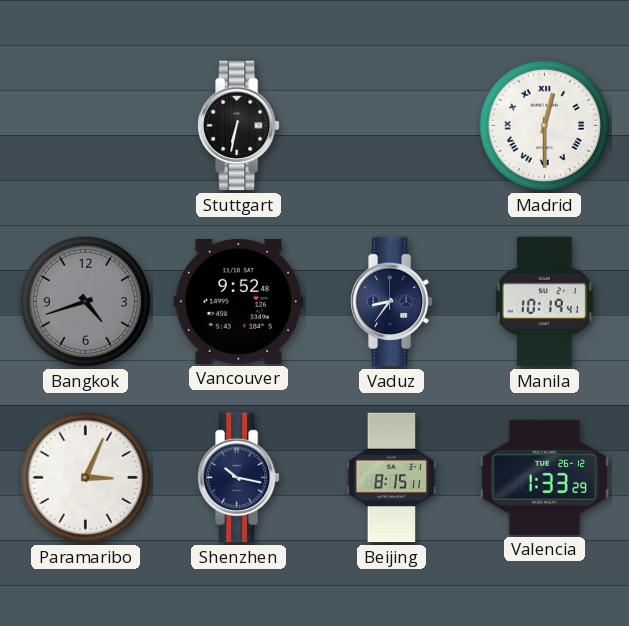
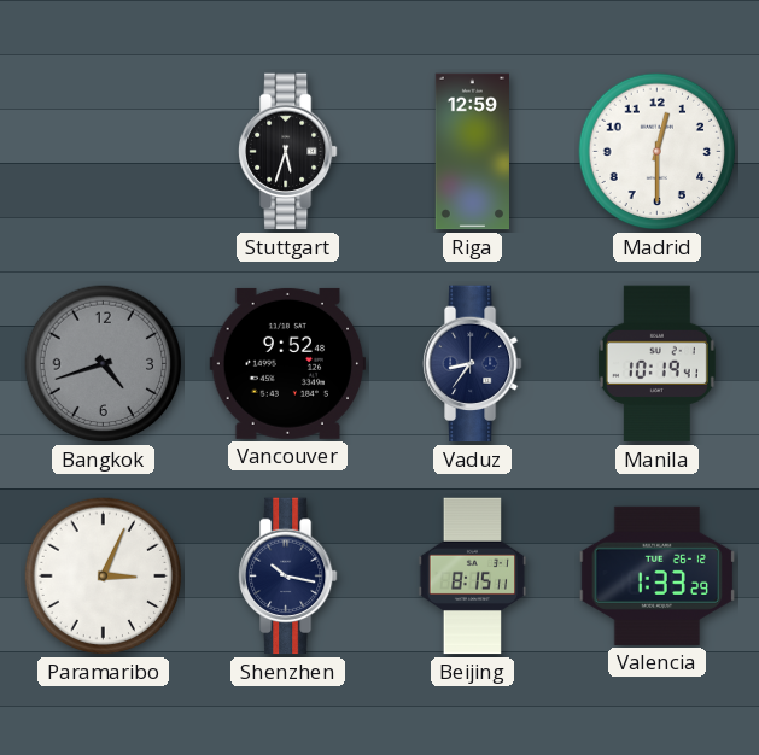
Stuttgart: 6:32 -> 5:33
Riga: none -> 12:59
Madrid numerals: Roman -> Arabic
